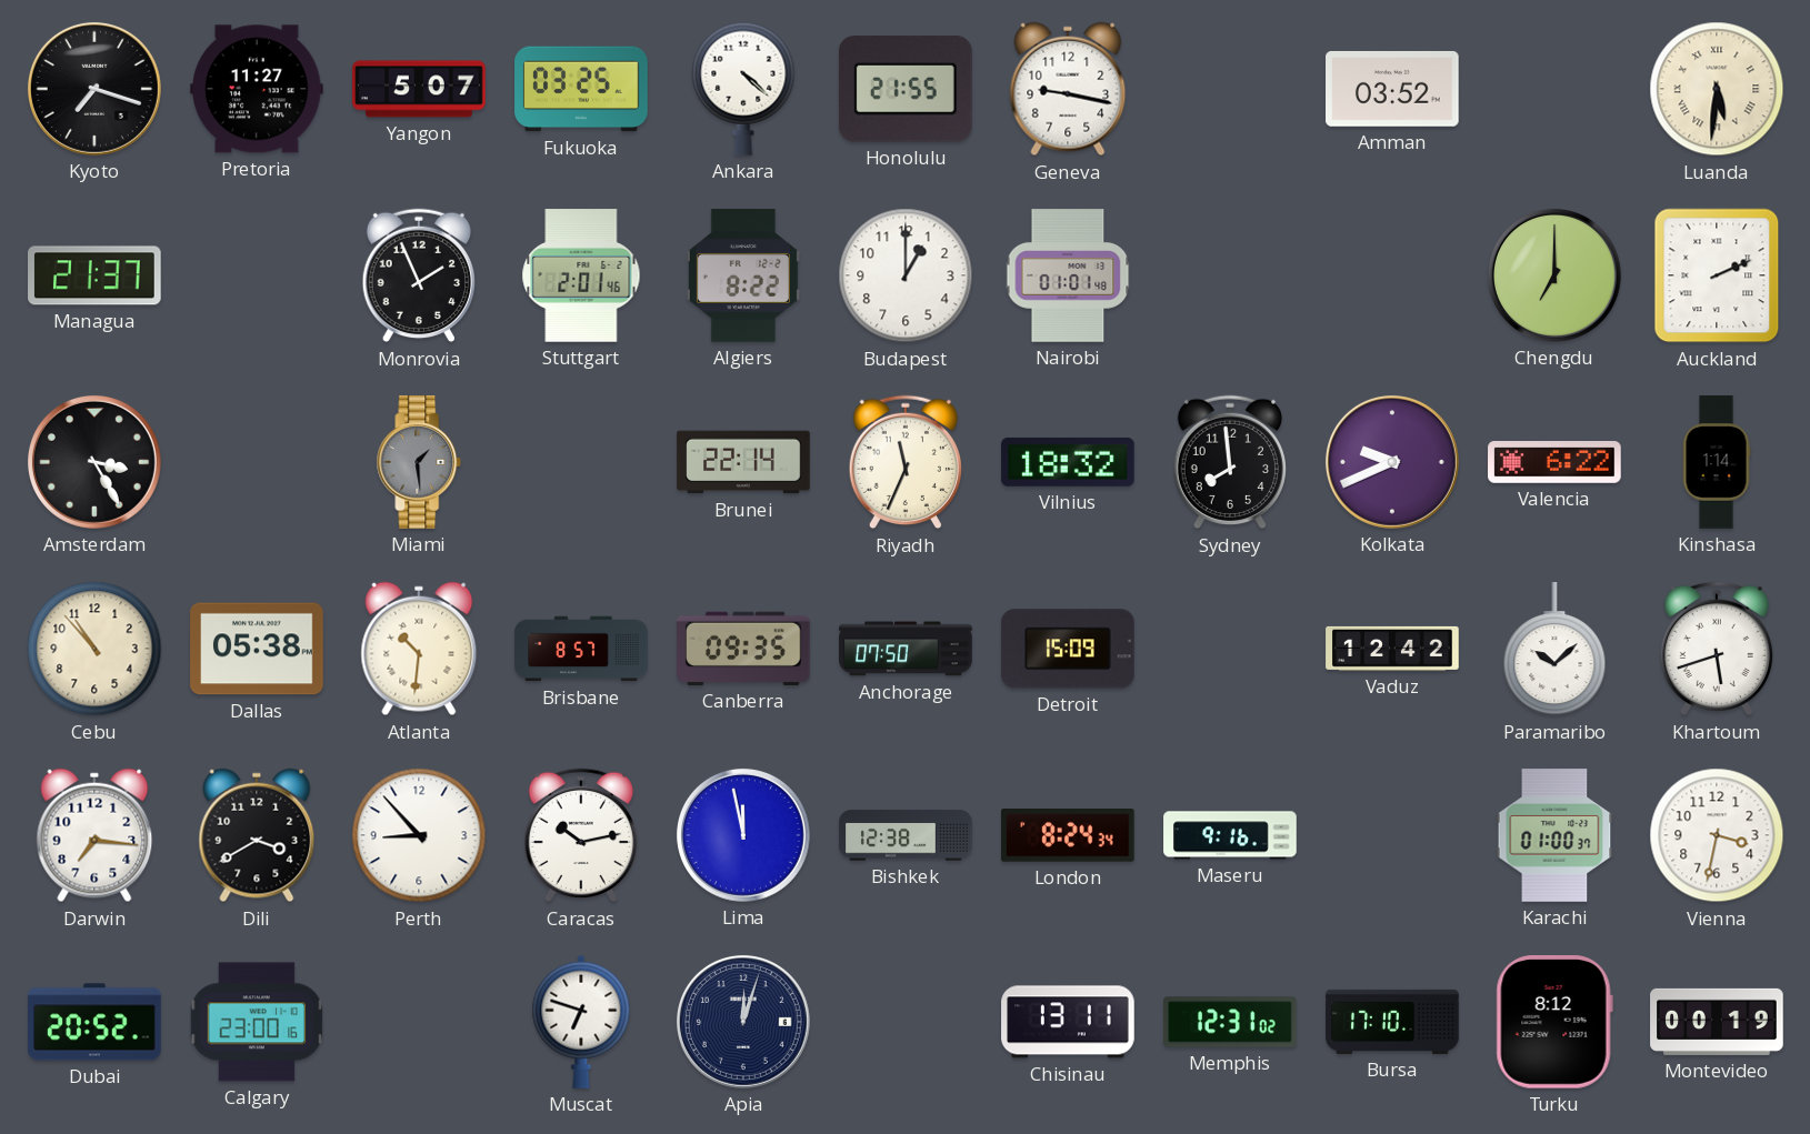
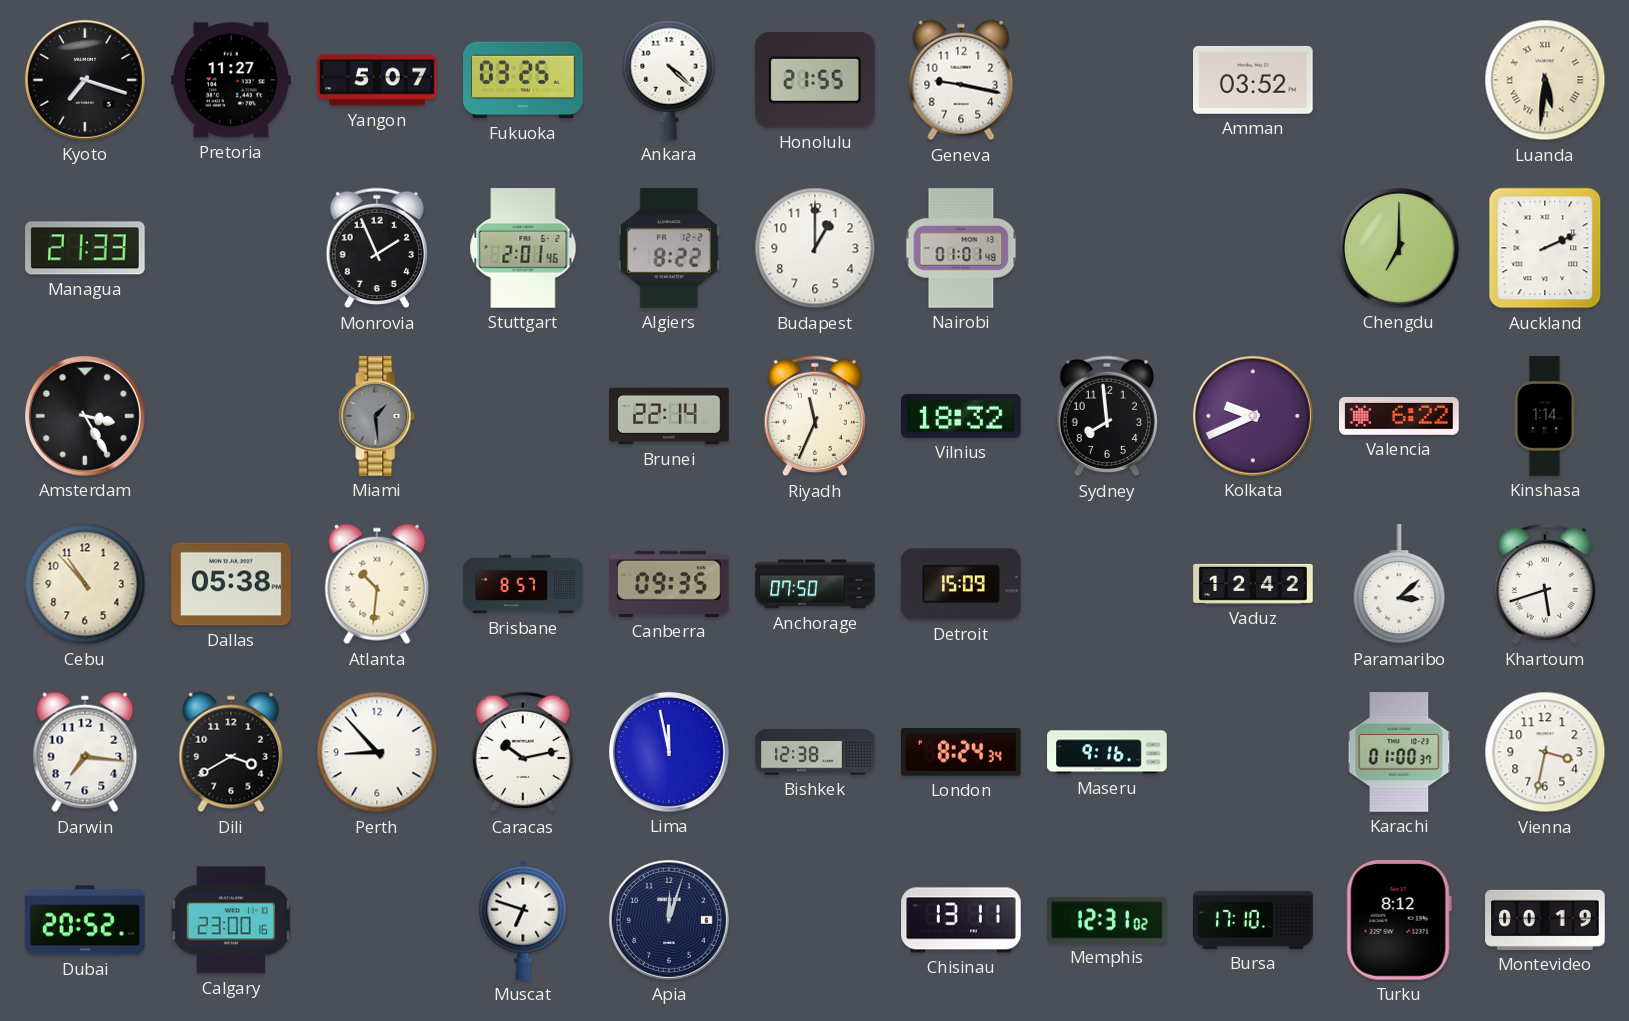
Managua: 21:37 -> 21:33
Paramaribo: 10:08 -> 3:08
